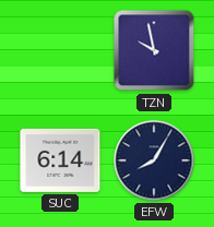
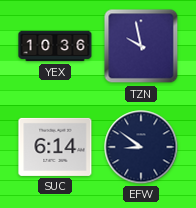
YEX: none -> 10:36
EFW: 8:05 -> 8:51
